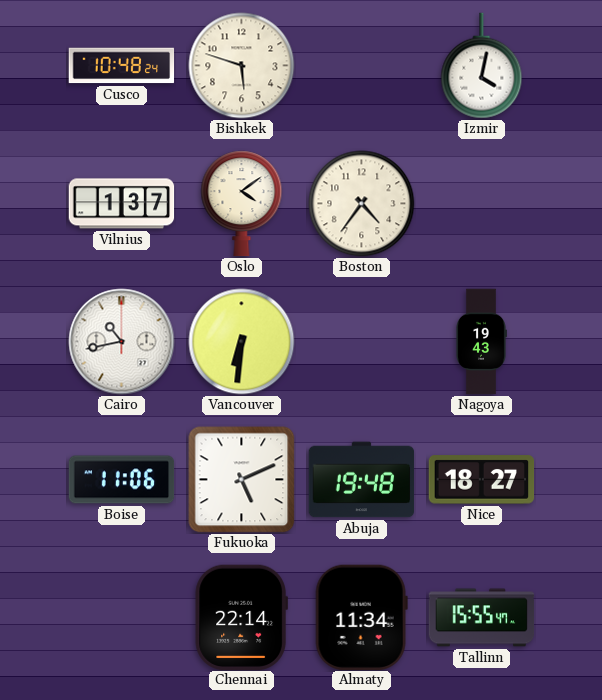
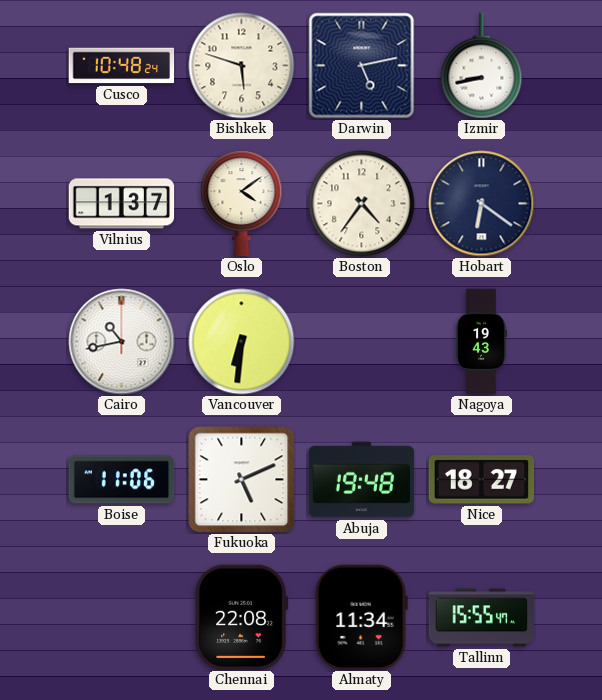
Darwin: none -> 5:13
Izmir: 4:02 -> 8:43
Hobart: none -> 6:21
Chennai: 22:14 -> 22:08
